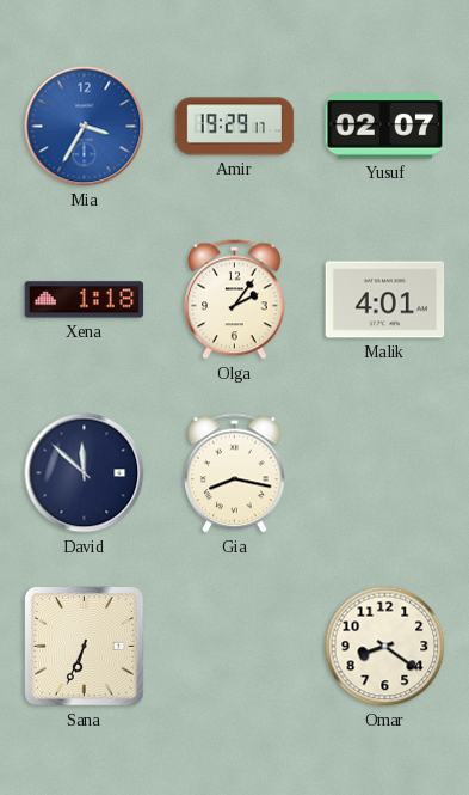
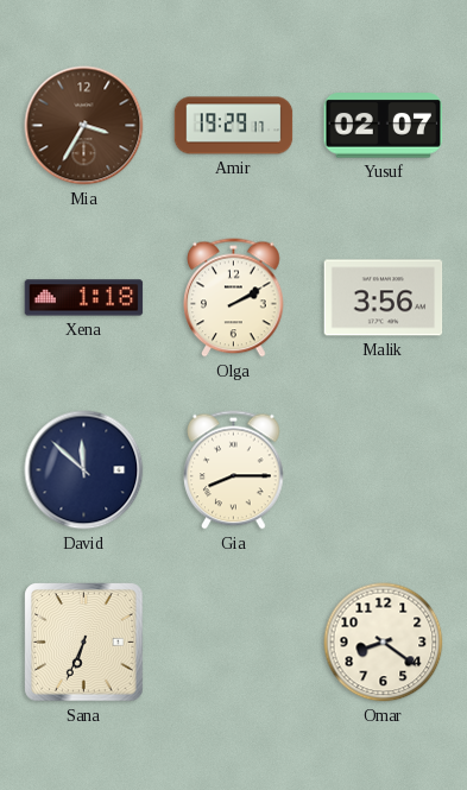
Mia dial: blue -> brown
Olga: 2:06 -> 2:10
Malik: 4:01 -> 3:56
Gia: 8:17 -> 8:15
